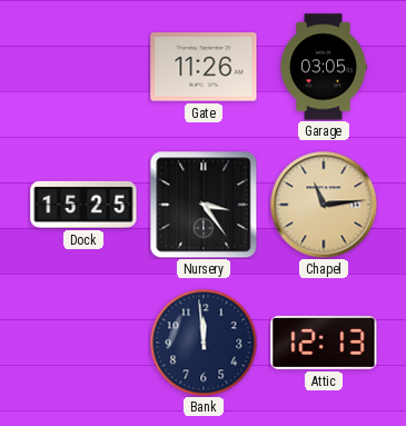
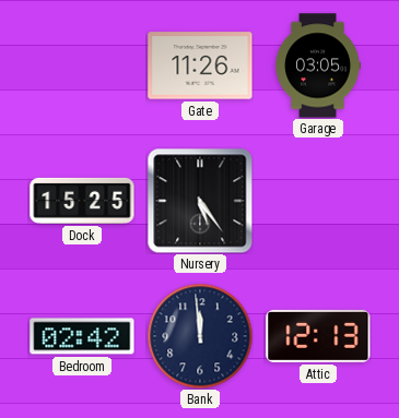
Nursery: 3:24 -> 5:24
Chapel: 11:14 -> none
Bedroom: none -> 02:42
